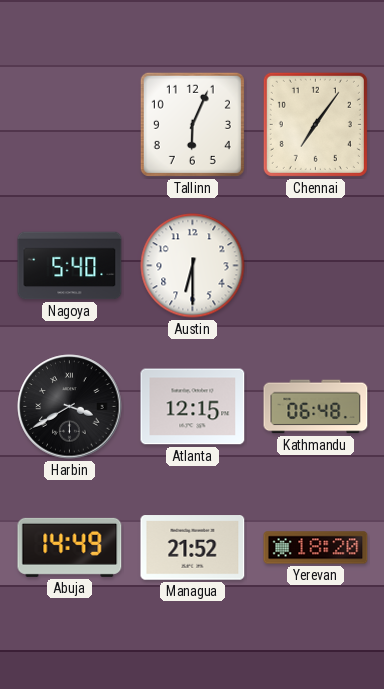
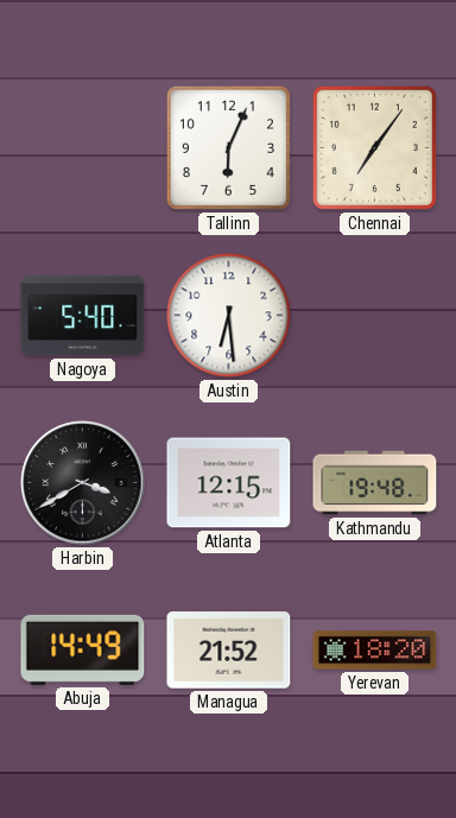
Austin: 6:30 -> 6:29
Kathmandu: 06:48 -> 19:48
